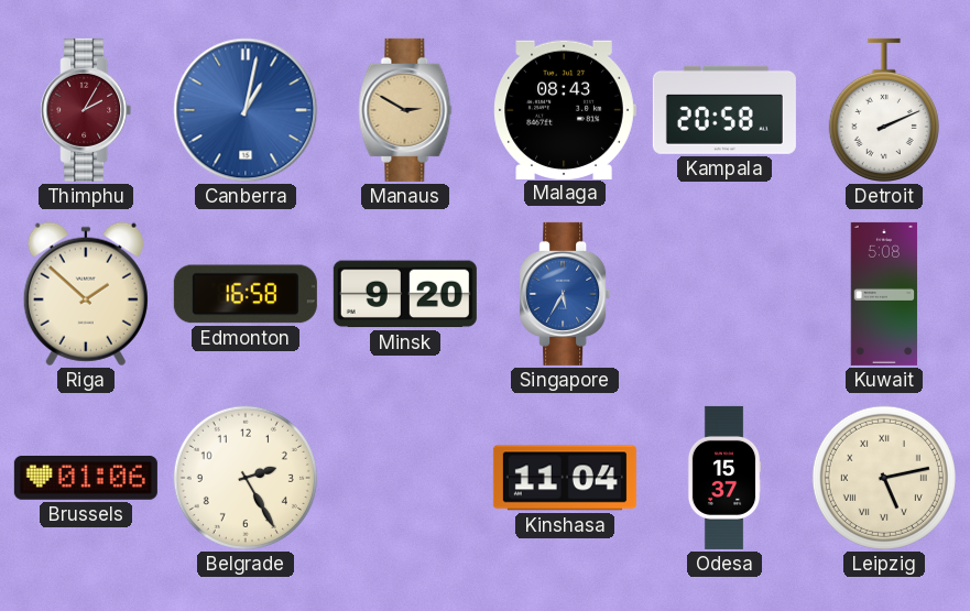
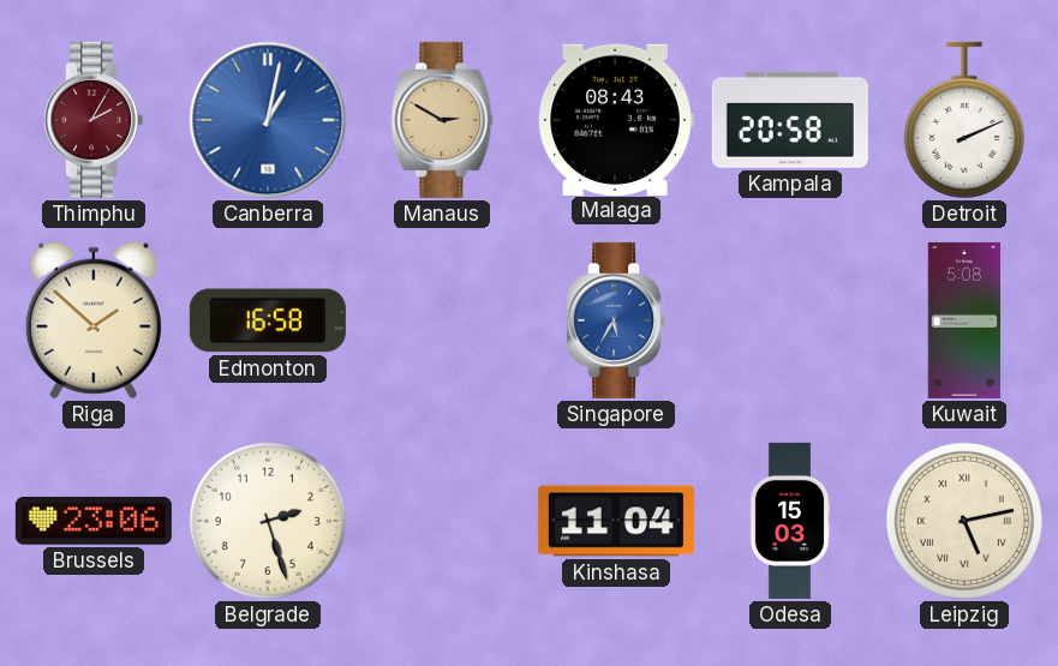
Minsk: 9:20 -> none
Brussels: 01:06 -> 23:06
Belgrade: 2:25 -> 2:27
Odesa: 15:37 -> 15:03
